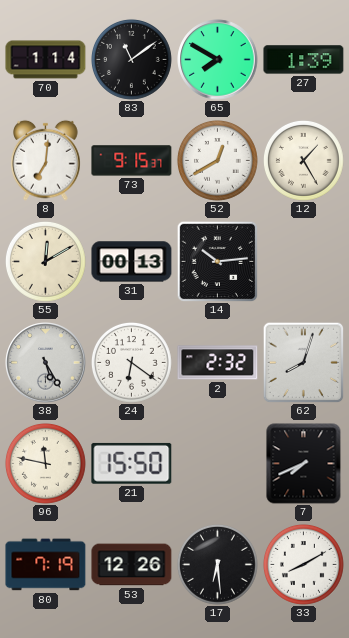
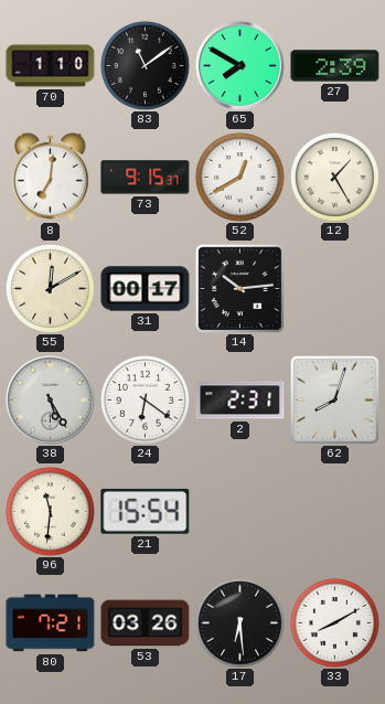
70: 1:14 -> 1:10
27: 1:39 -> 2:39
31: 00:13 -> 00:17
2: 2:32 -> 2:31
96: 11:47 -> 11:31
21: 15:50 -> 15:54
7: 7:41 -> none
80: 7:19 -> 7:21
53: 12:26 -> 03:26
